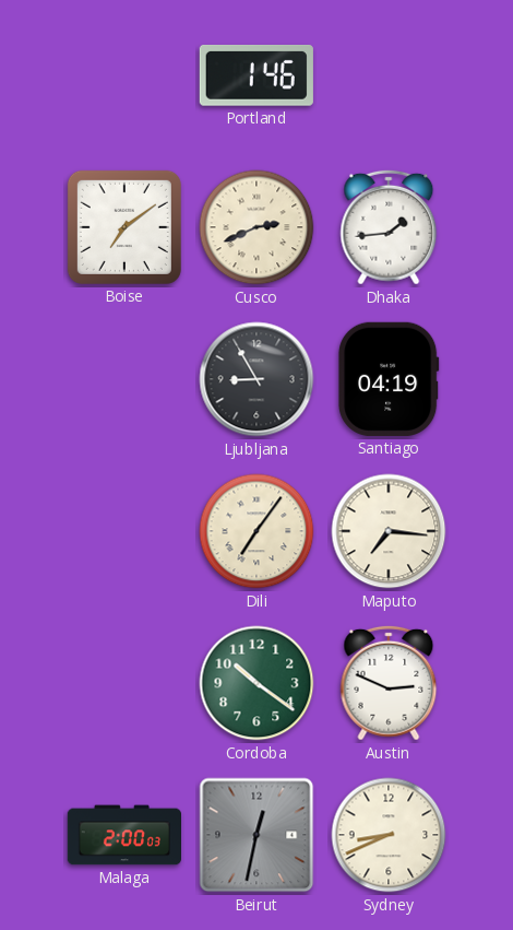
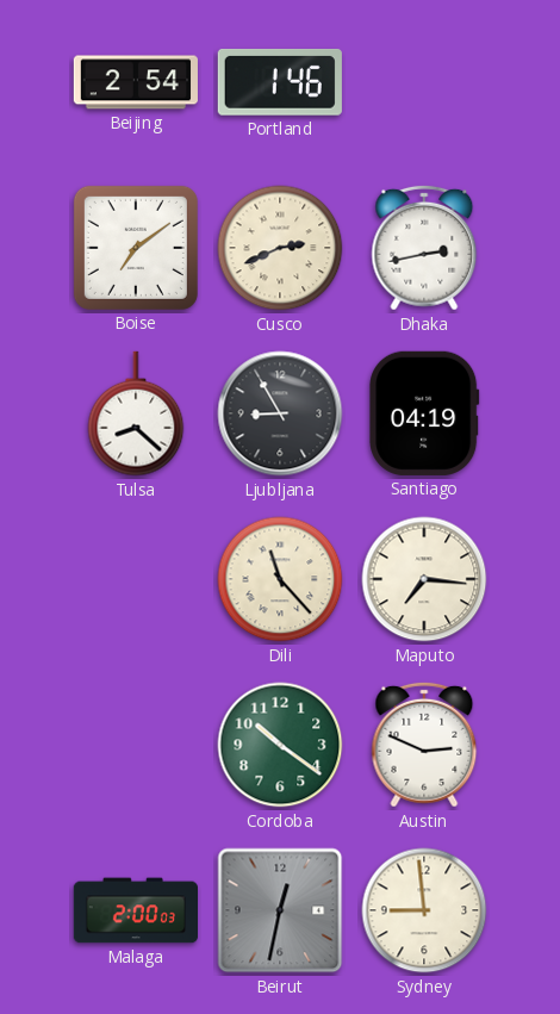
Beijing: none -> 2:54
Dhaka: 1:44 -> 2:43
Tulsa: none -> 8:22
Dili: 7:06 -> 11:23
Sydney: 8:41 -> 8:59
